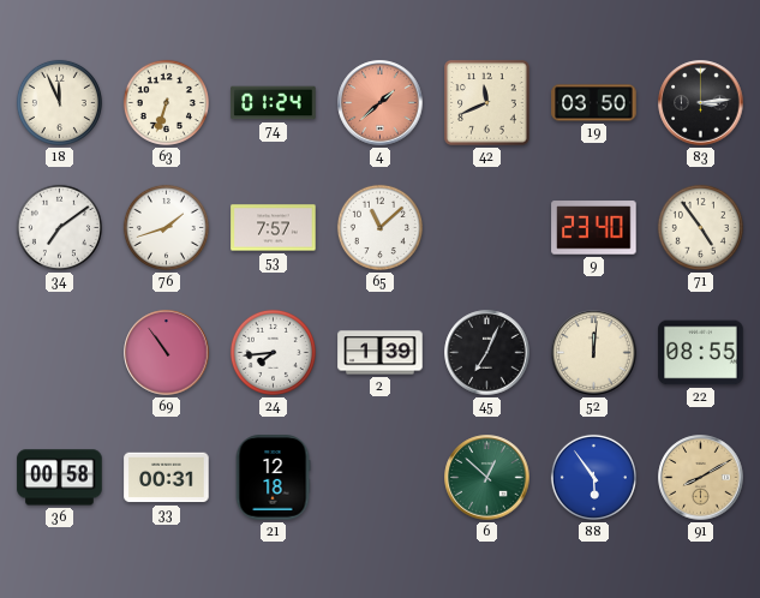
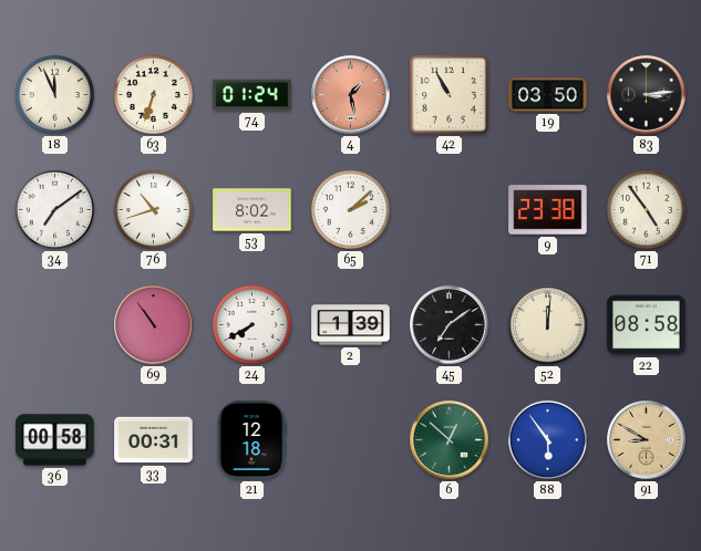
4: 1:38 -> 1:28
42: 11:41 -> 10:55
76: 1:42 -> 10:42
53: 7:57 -> 8:02
65: 11:08 -> 2:08
9: 23:40 -> 23:38
24: 7:44 -> 7:40
45: 7:04 -> 7:09
22: 08:55 -> 08:58
91: 8:10 -> 8:50
